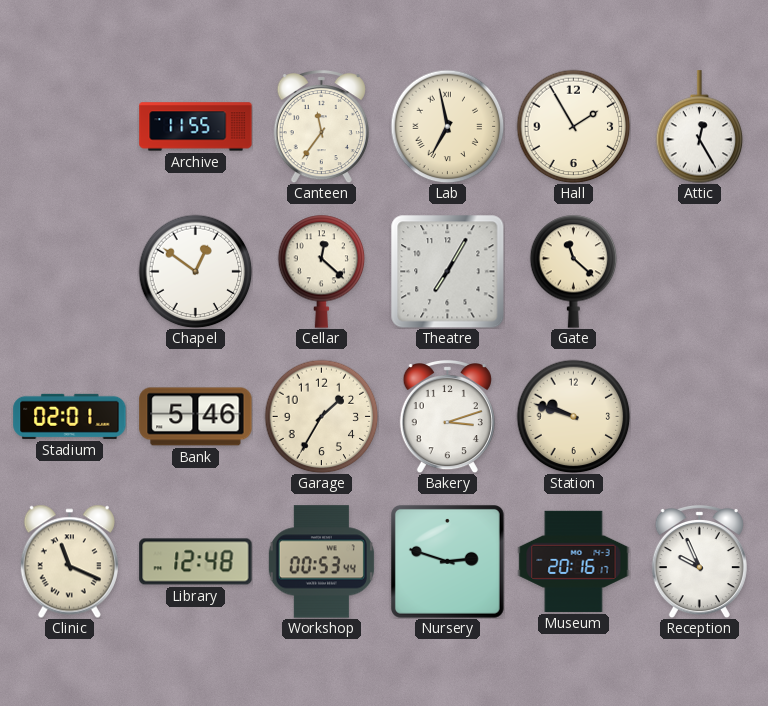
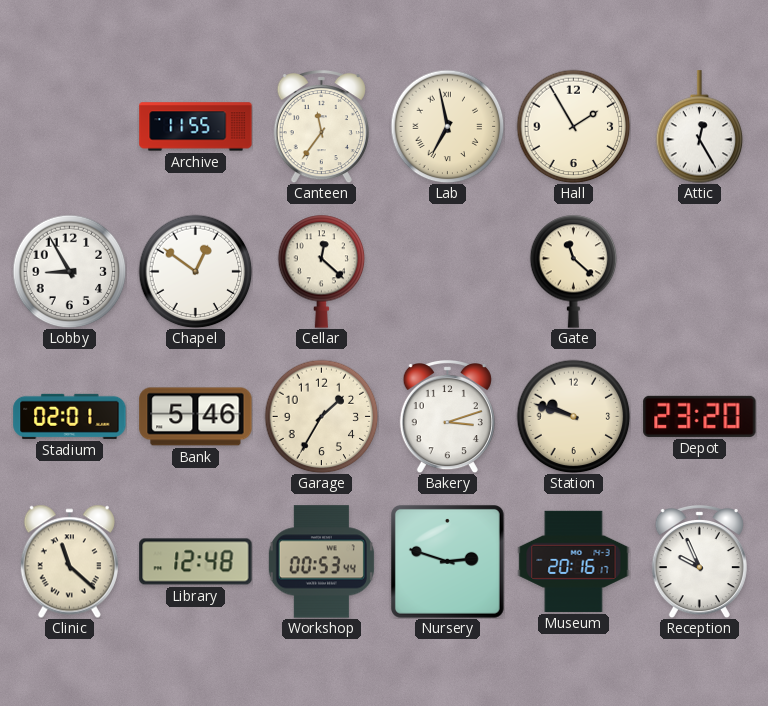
Lobby: none -> 8:55
Theatre: 7:05 -> none
Depot: none -> 23:20
Clinic: 11:19 -> 11:22
